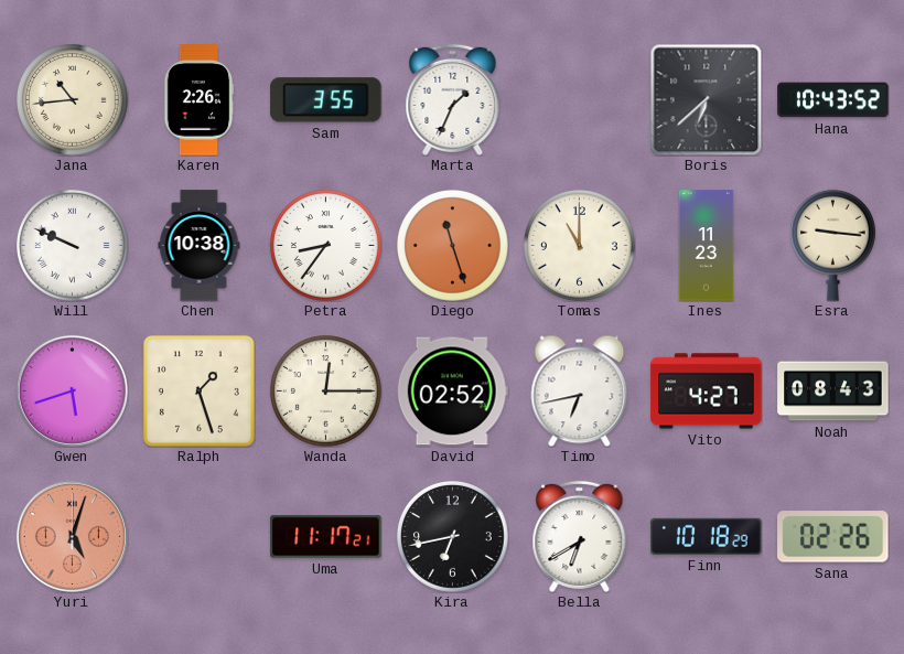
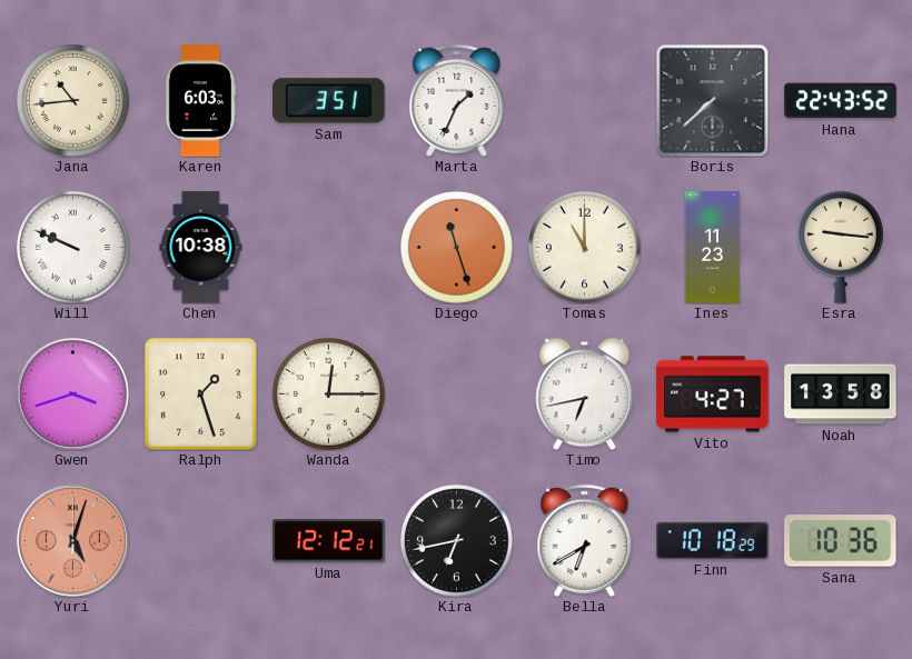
Karen: 2:26 -> 6:03
Sam: 3:55 -> 3:51
Boris: 6:38 -> 7:38
Hana: 10:43 -> 22:43
Petra: 8:36 -> none
Gwen: 5:42 -> 3:42
David: 02:52 -> none
Noah: 08:43 -> 13:58
Uma: 11:17 -> 12:12
Sana: 02:26 -> 10:36
